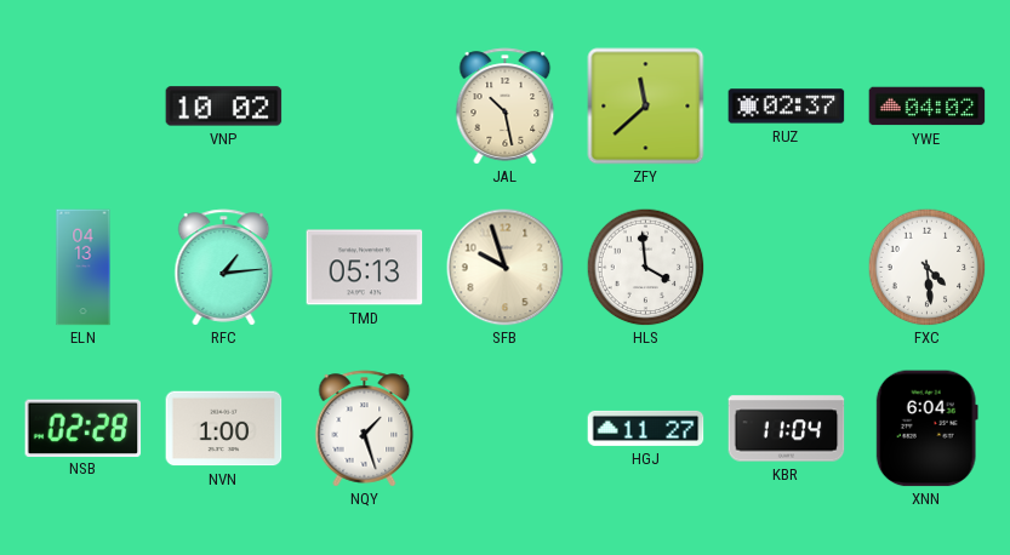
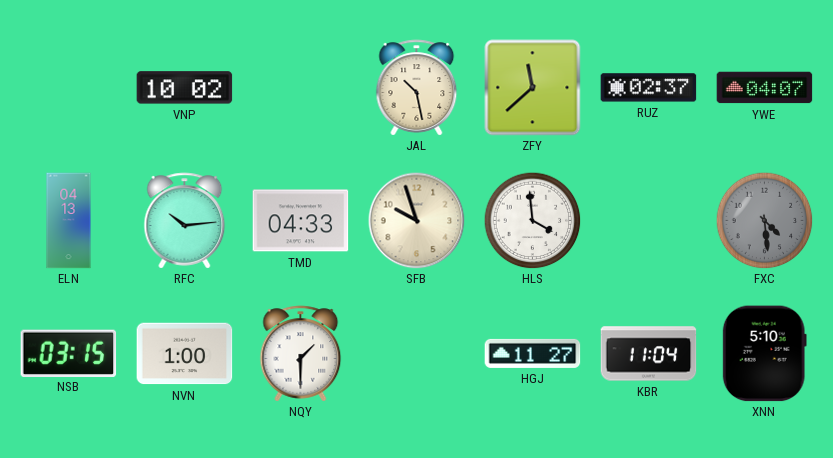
YWE: 04:02 -> 04:07
RFC: 1:14 -> 10:14
TMD: 05:13 -> 04:33
FXC dial: white -> grey
NSB: 02:28 -> 03:15
NQY: 1:27 -> 1:30
XNN: 6:04 -> 5:10
